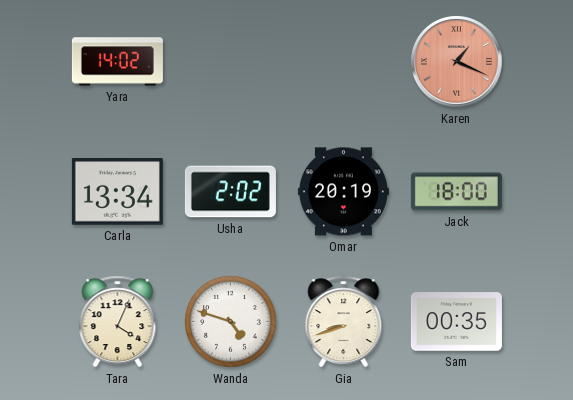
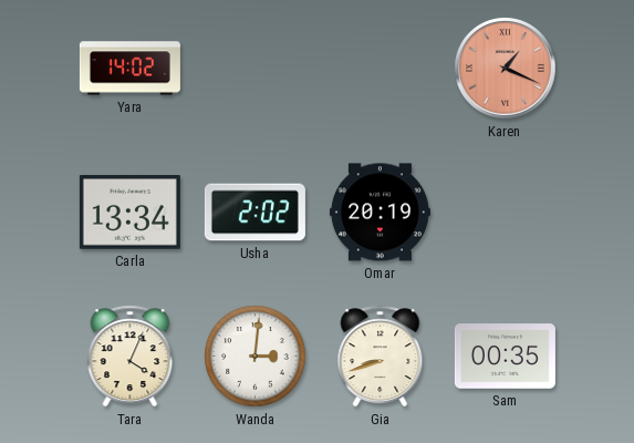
Jack: 18:00 -> none
Wanda: 4:48 -> 3:01
